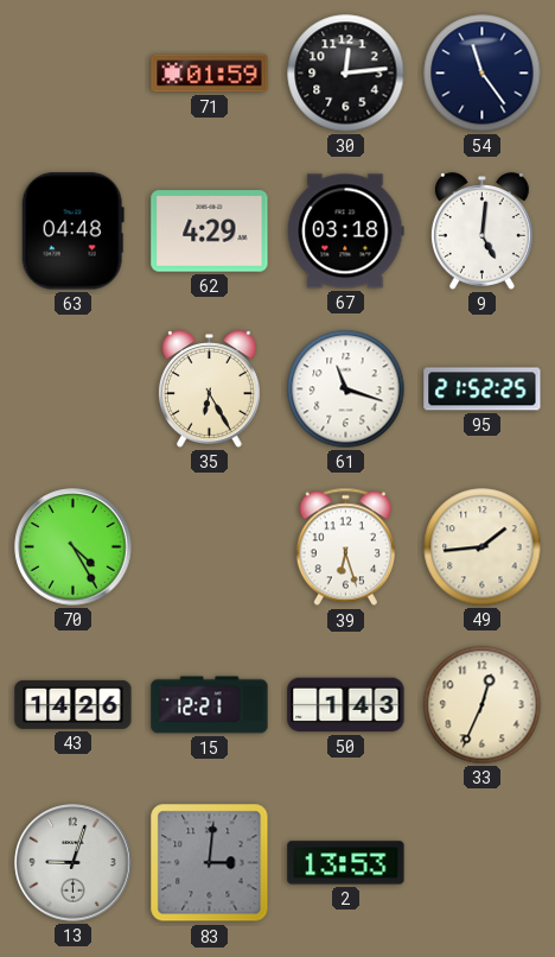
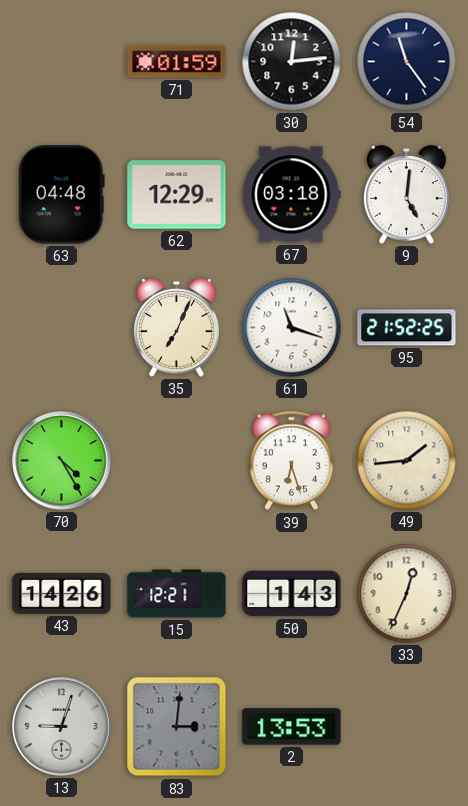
62: 4:29 -> 12:29
35: 6:25 -> 7:04
